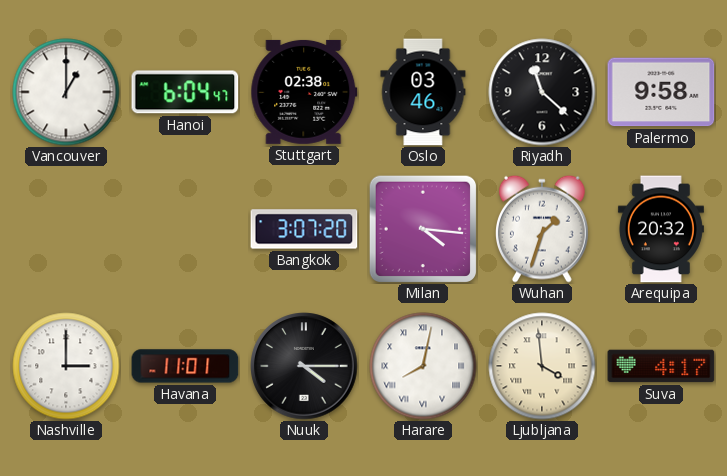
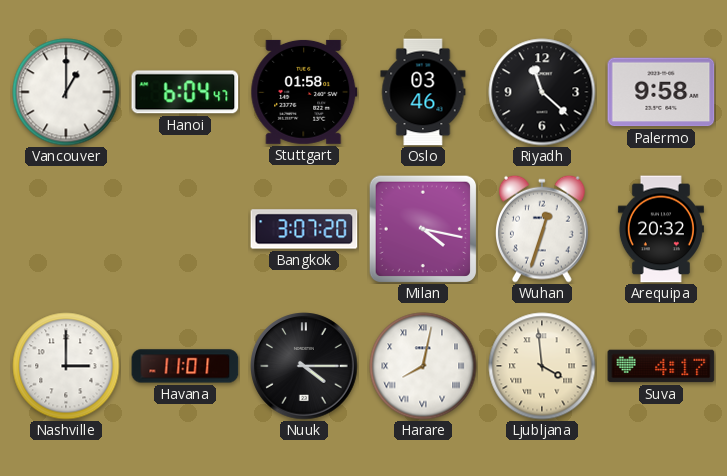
Stuttgart: 02:38 -> 01:58
Milan: 4:16 -> 4:17
Wuhan: 1:33 -> 12:33
